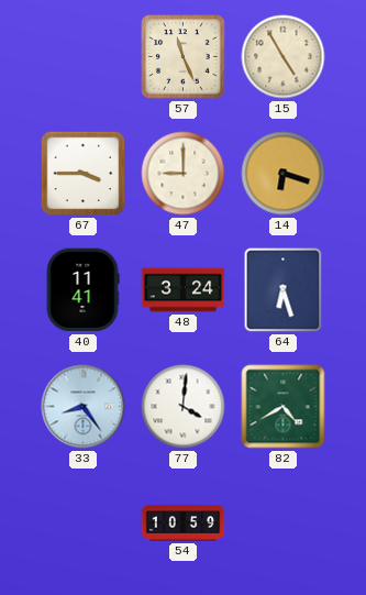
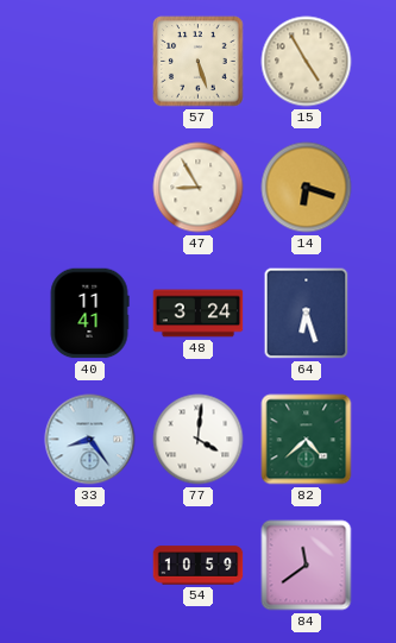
57: 11:26 -> 5:27
67: 3:45 -> none
47: 9:00 -> 8:55
82: 4:40 -> 4:38
84: none -> 11:39
